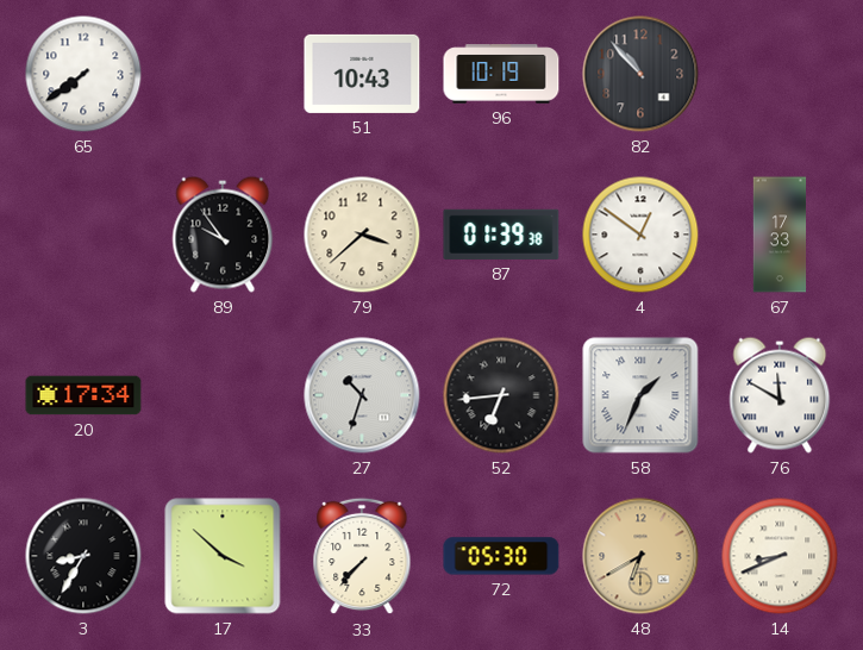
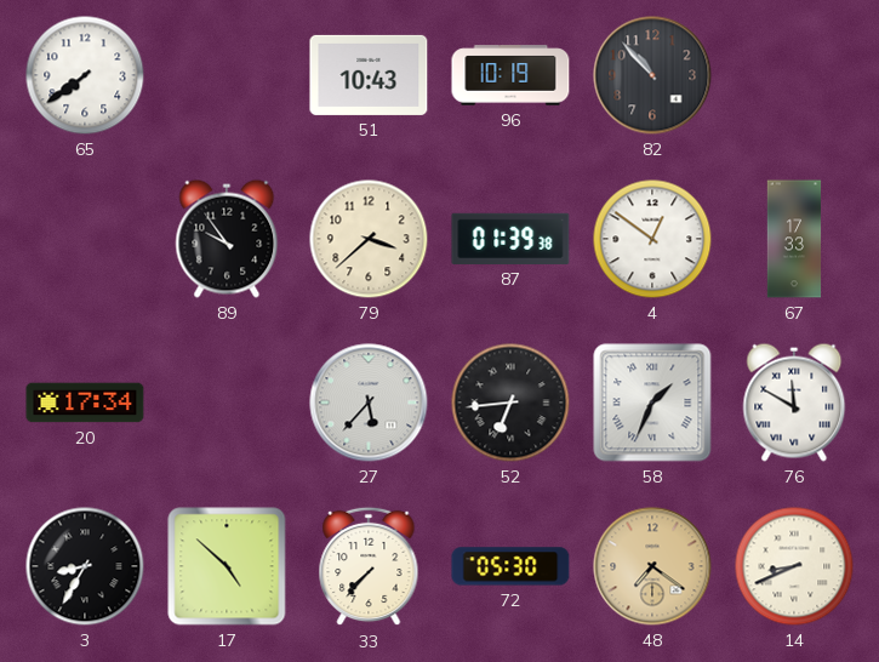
27: 10:33 -> 5:37
17: 3:52 -> 4:52
48: 6:40 -> 7:21
